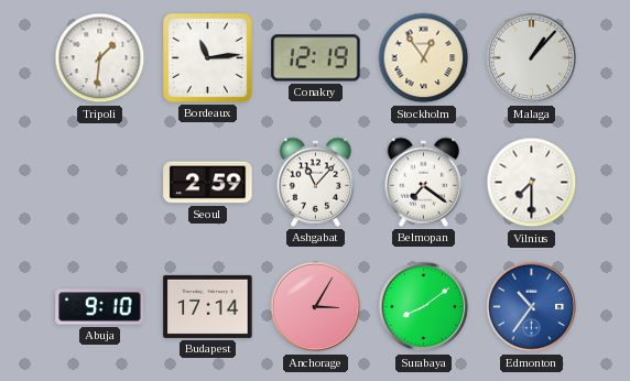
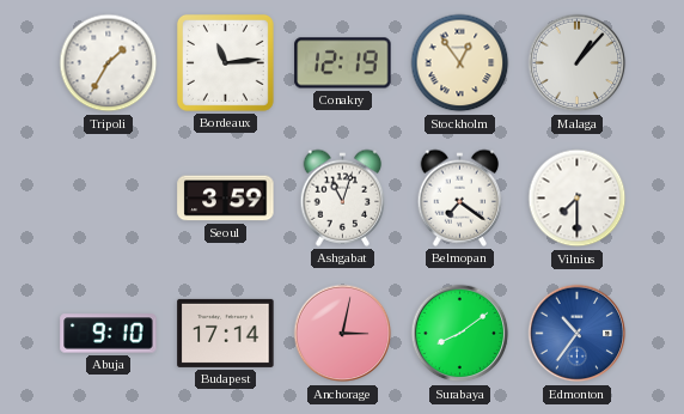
Tripoli: 1:31 -> 1:35
Seoul: 2:59 -> 3:59
Ashgabat: 11:07 -> 11:03
Anchorage: 3:05 -> 3:02
